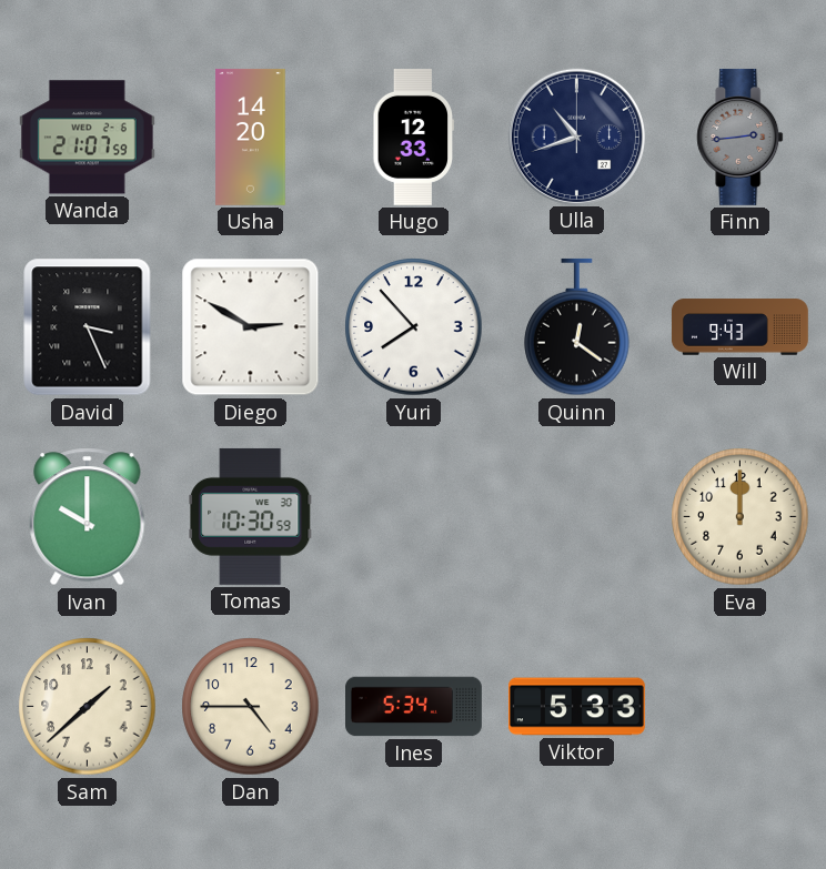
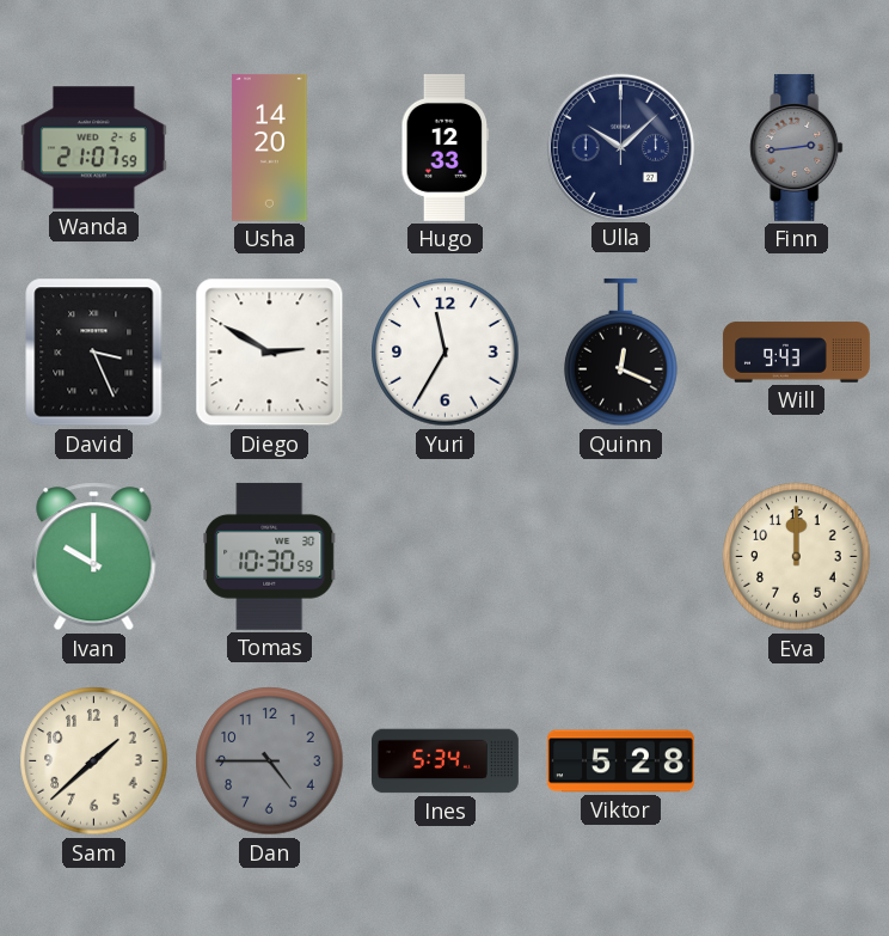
Ulla: 10:42 -> 10:08
Yuri: 7:53 -> 11:35
Quinn: 12:21 -> 12:19
Dan dial: cream -> grey
Viktor: 5:33 -> 5:28
